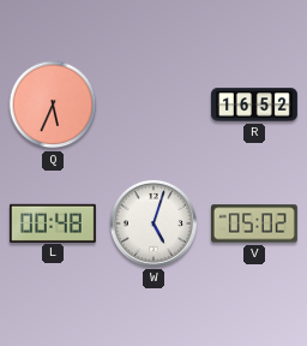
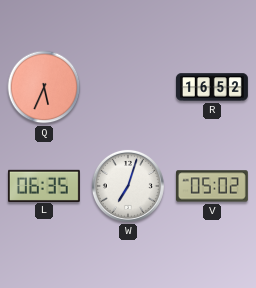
L: 00:48 -> 06:35
W: 5:03 -> 7:03
